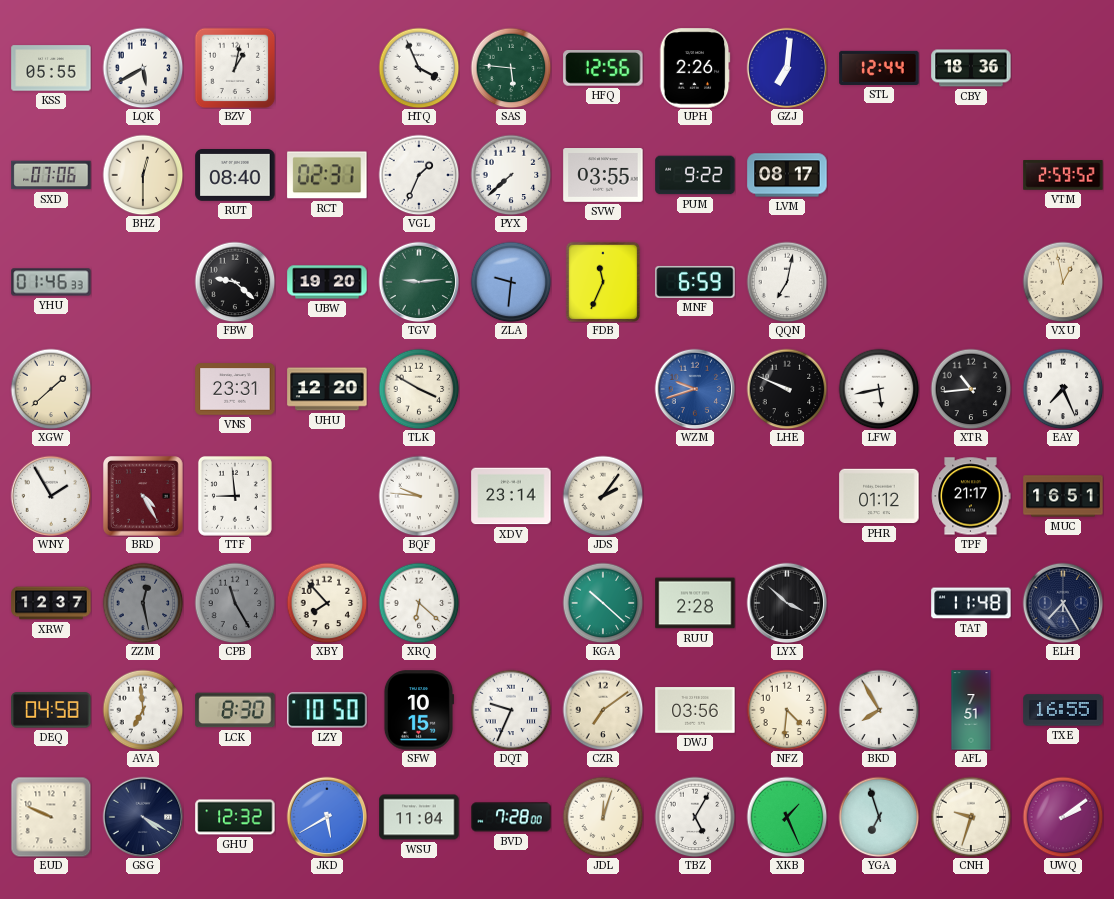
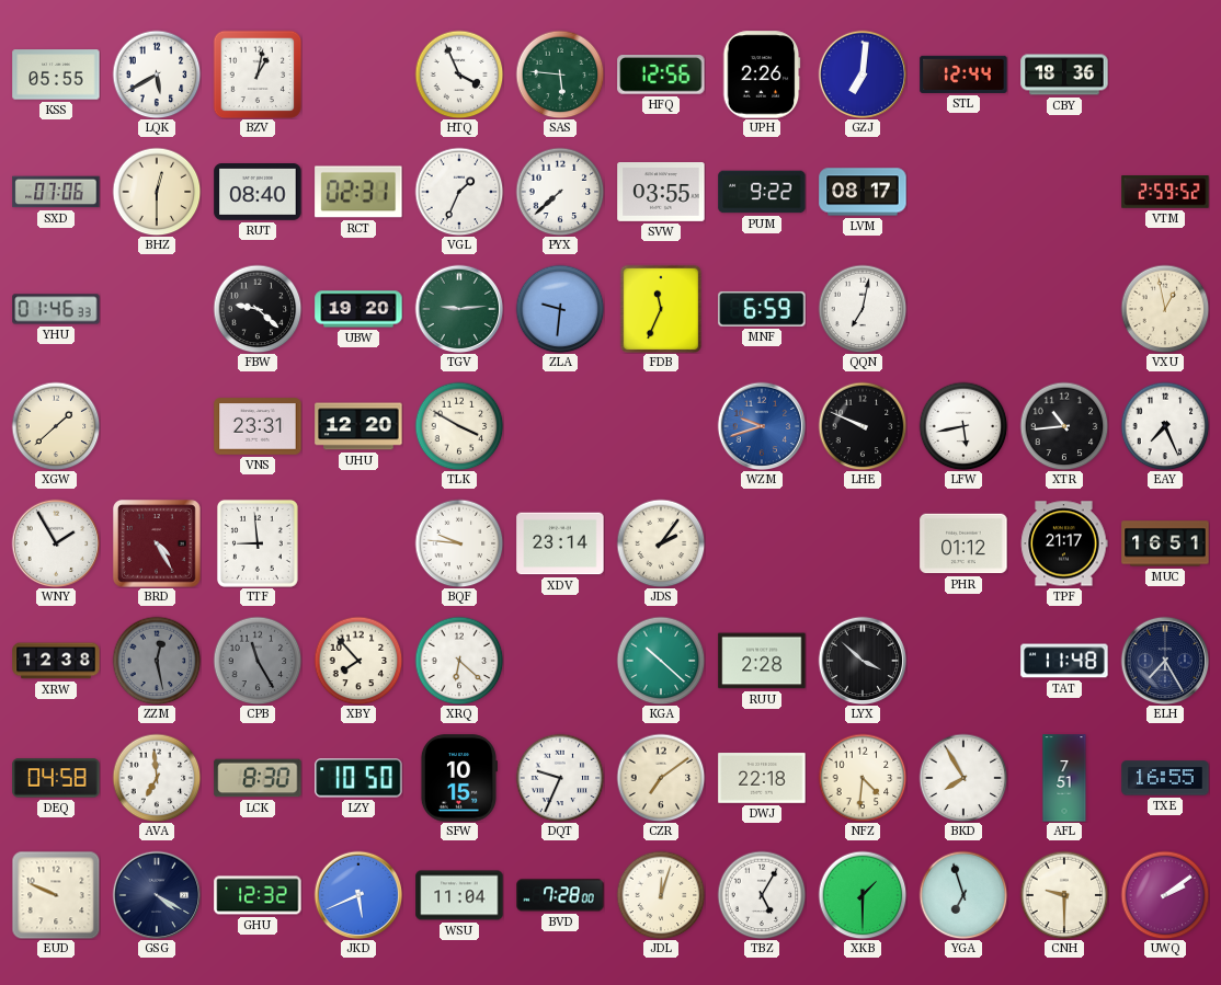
XRW: 12:37 -> 12:38
DWJ: 03:56 -> 22:18
JKD: 5:40 -> 5:41
XKB: 1:26 -> 1:30
CNH: 9:33 -> 9:30
